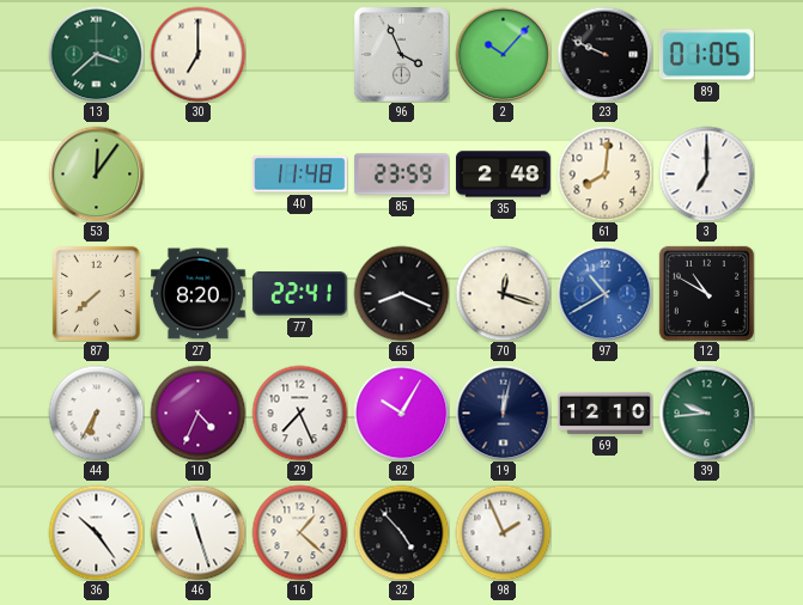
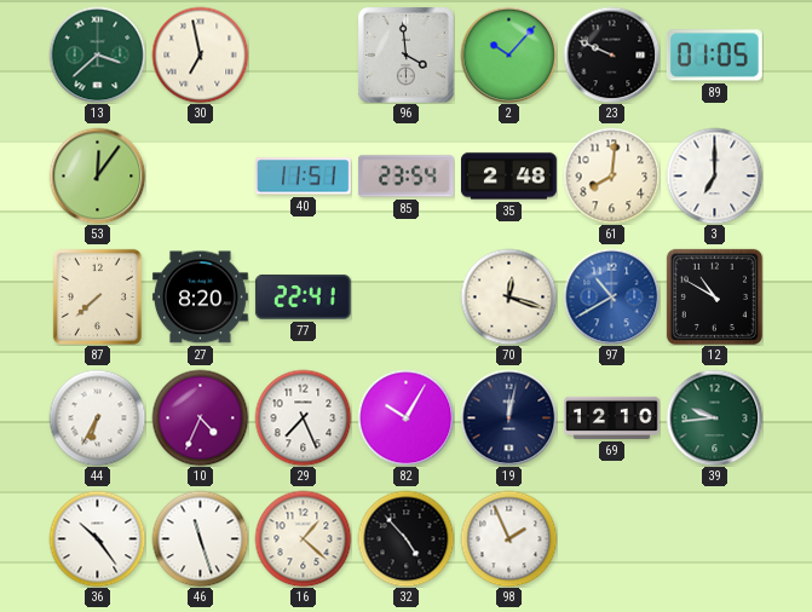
30: 7:00 -> 6:58
96: 3:56 -> 3:59
40: 11:48 -> 11:51
85: 23:59 -> 23:54
65: 8:19 -> none
